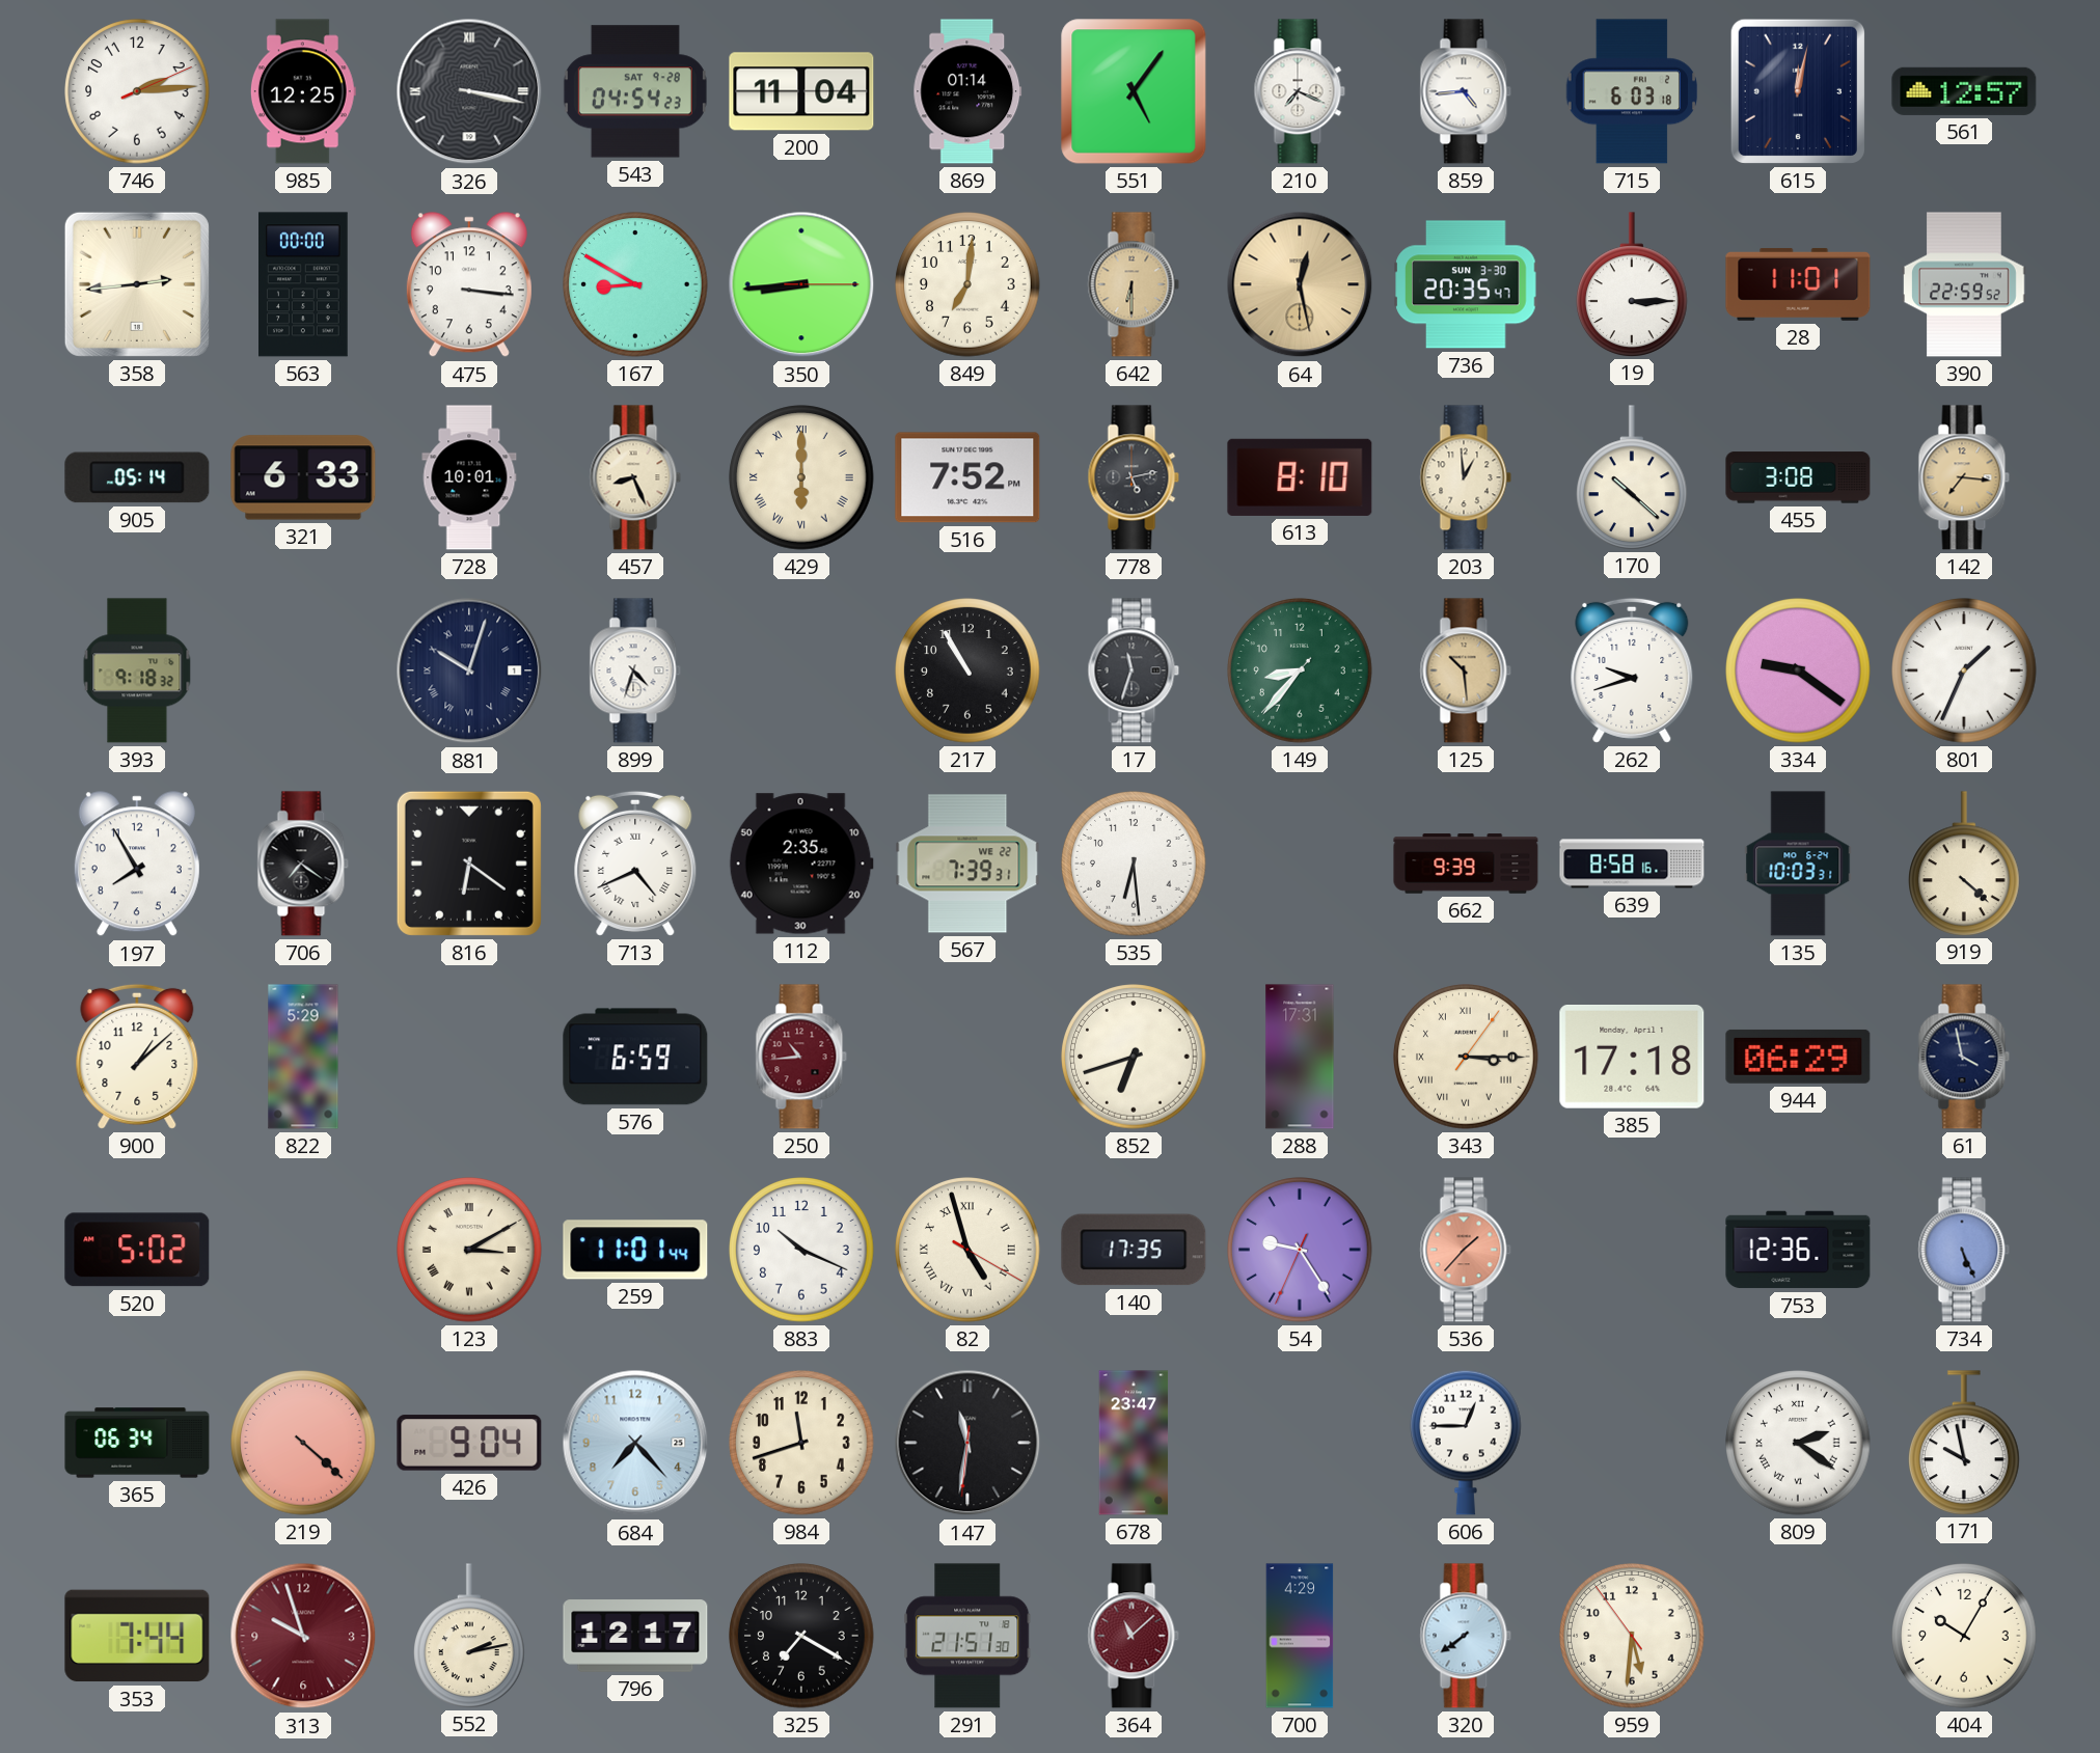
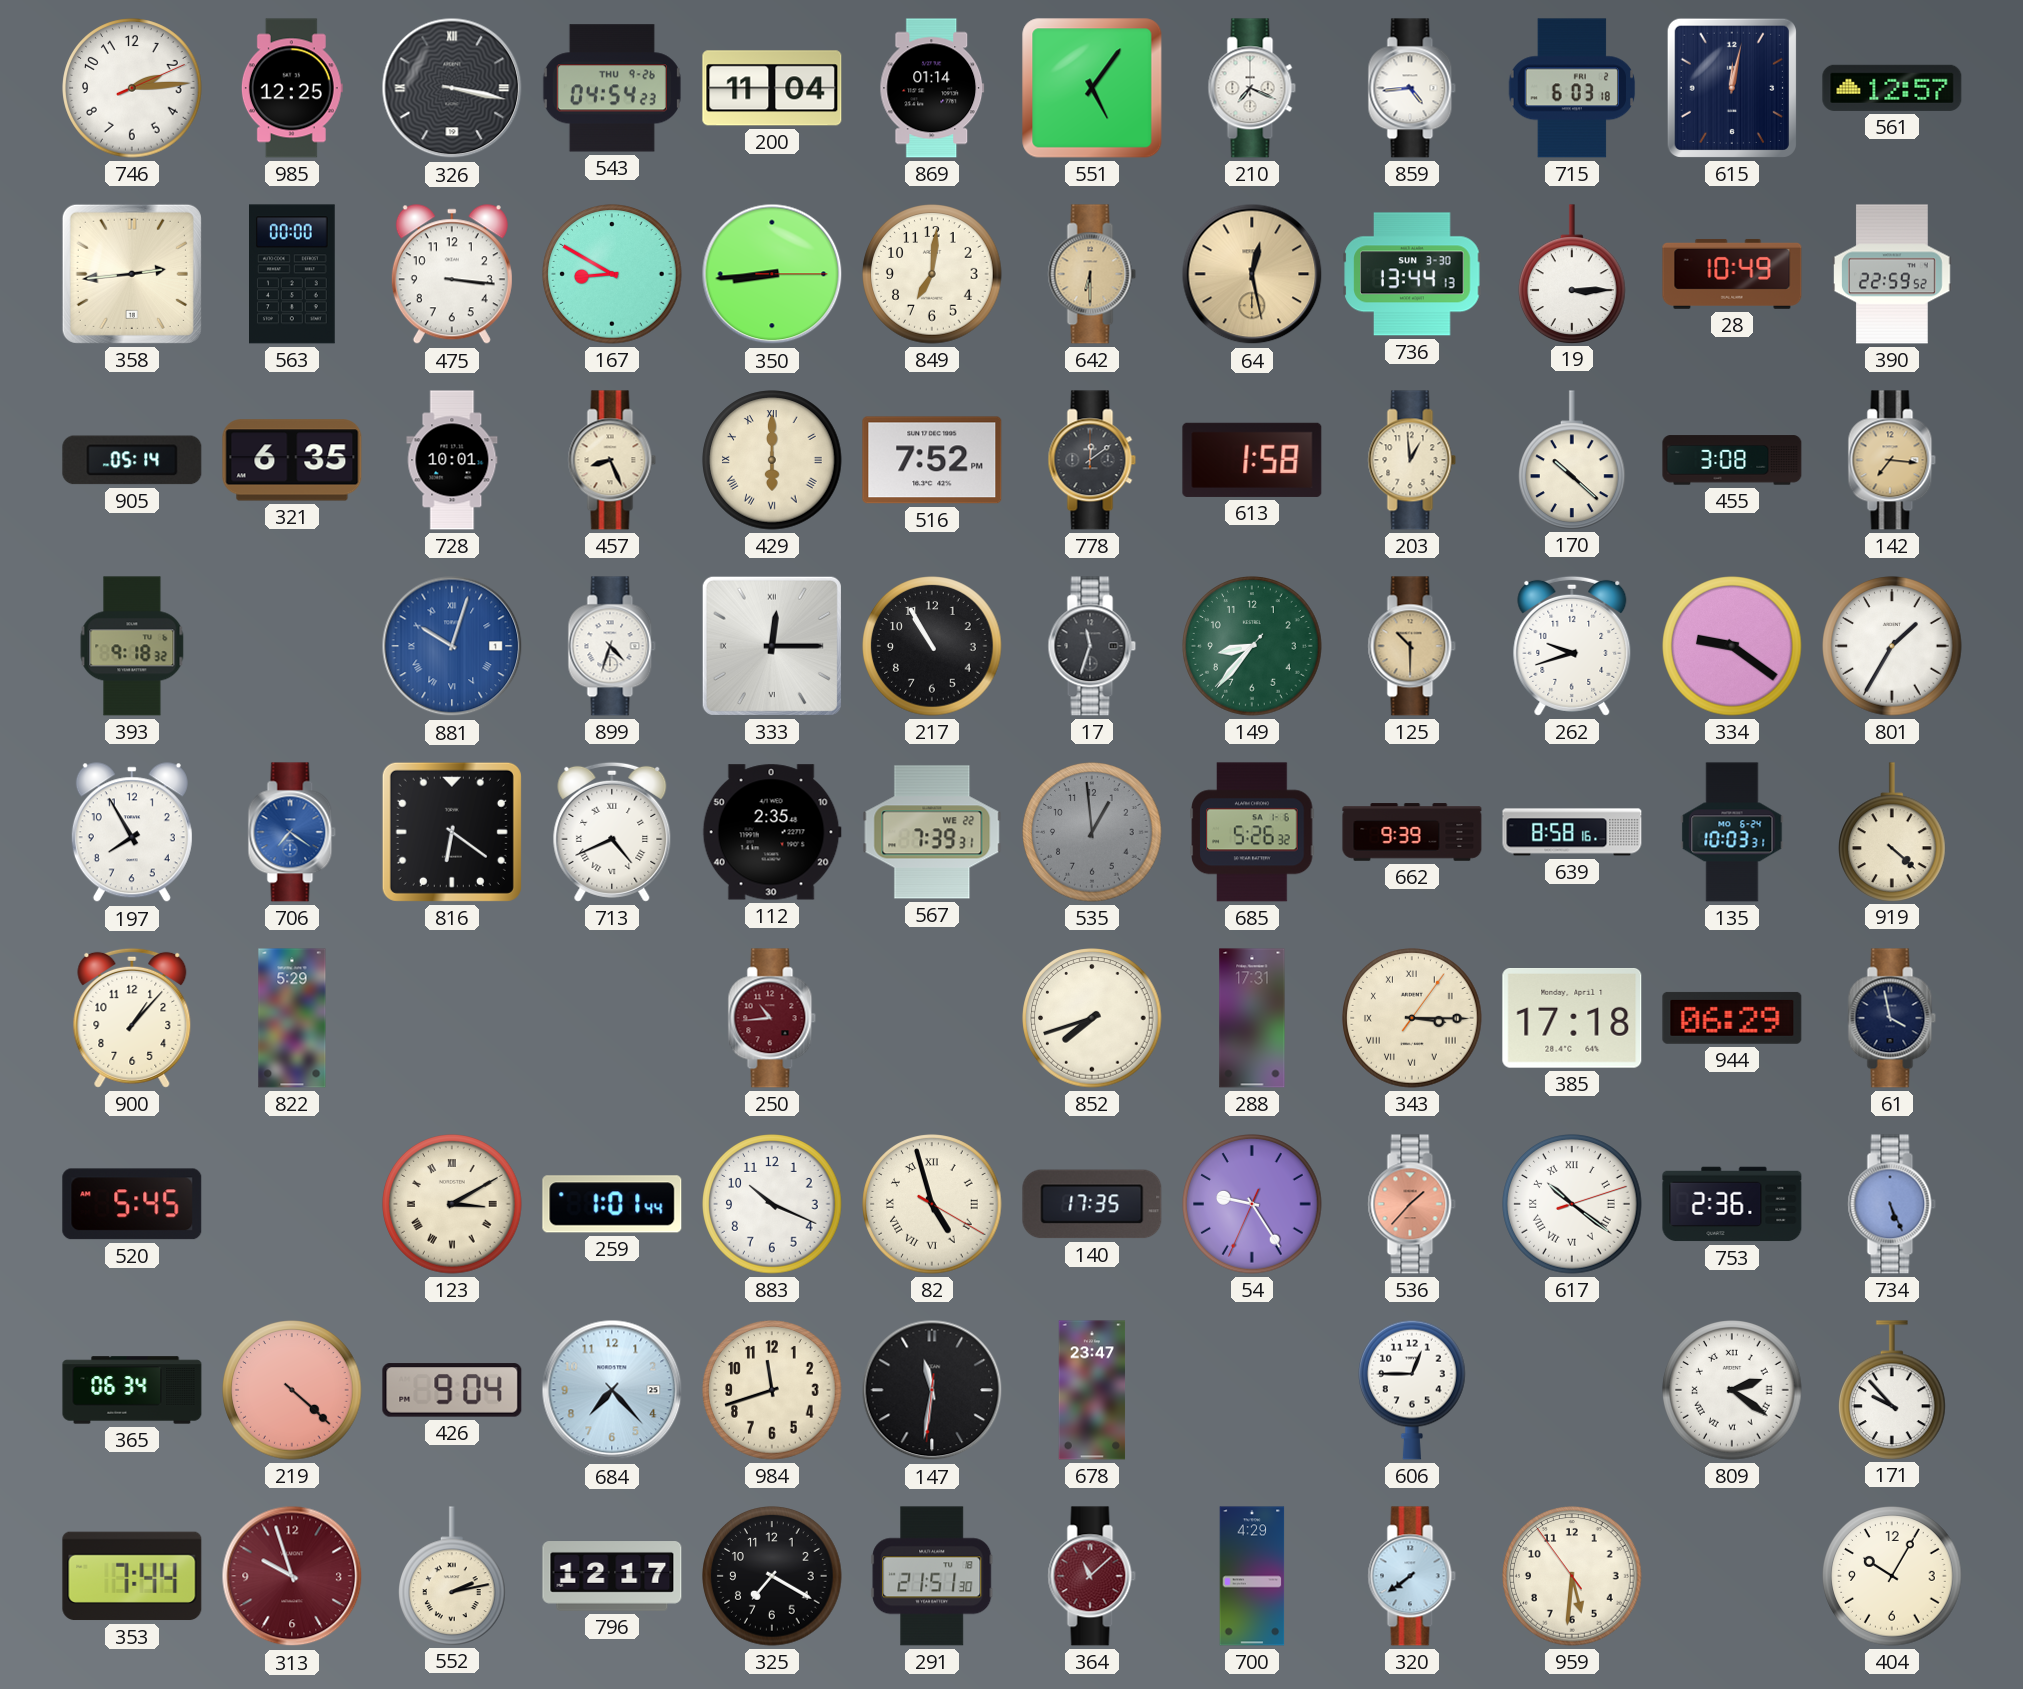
543 date: SAT 9-28 -> THU 9-26
736: 20:35 -> 13:44
28: 11:01 -> 10:49
321: 6:33 -> 6:35
778: 5:13 -> 12:09
613: 8:10 -> 1:58
881 dial: navy -> blue
333: none -> 12:15
125: 10:29 -> 10:30
801: 1:34 -> 1:35
706 dial: black -> blue
535: 6:29 -> 12:59
535 dial: white -> grey
685: none -> 5:26
900: 1:08 -> 1:07
576: 6:59 -> none
852: 6:42 -> 7:42
520: 5:02 -> 5:45
259: 11:01 -> 1:01
617: none -> 10:21
753: 12:36 -> 2:36
171: 9:58 -> 9:53
